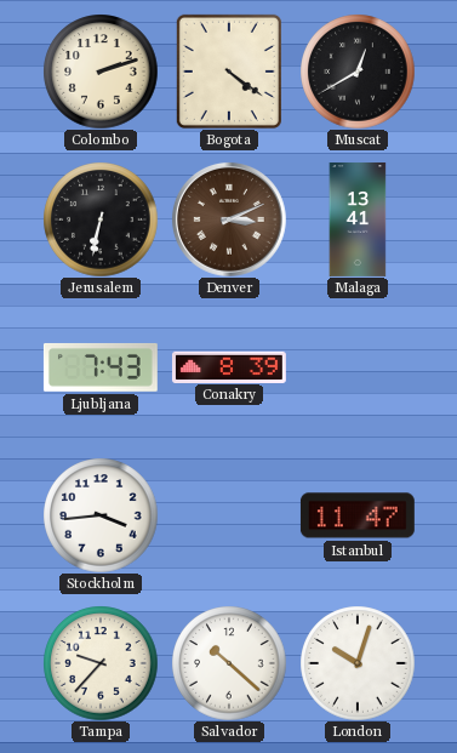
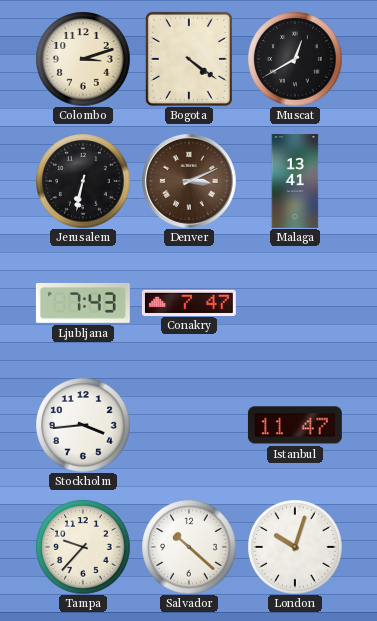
Colombo: 2:12 -> 3:12
Conakry: 8:39 -> 7:47
